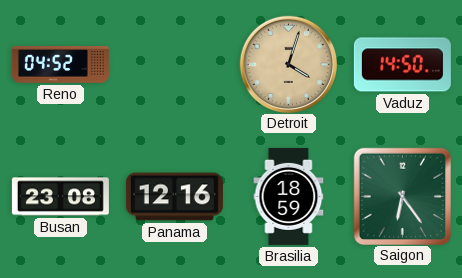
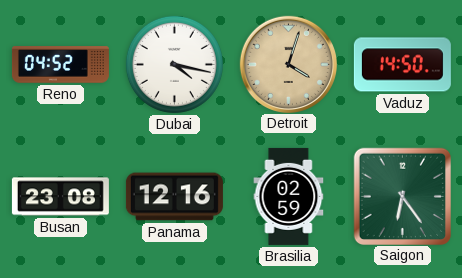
Dubai: none -> 4:17
Brasilia: 18:59 -> 02:59
